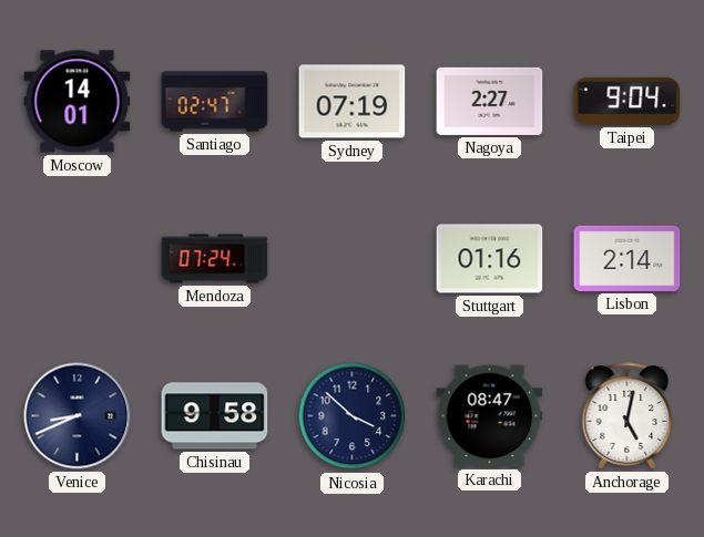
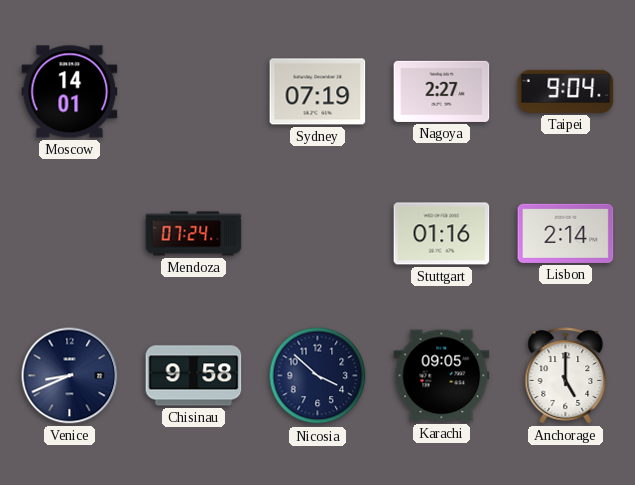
Santiago: 02:47 -> none
Karachi: 08:47 -> 09:05
Anchorage: 5:02 -> 5:00
